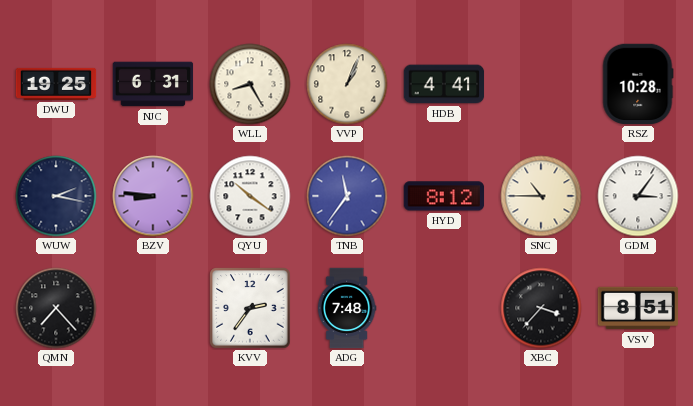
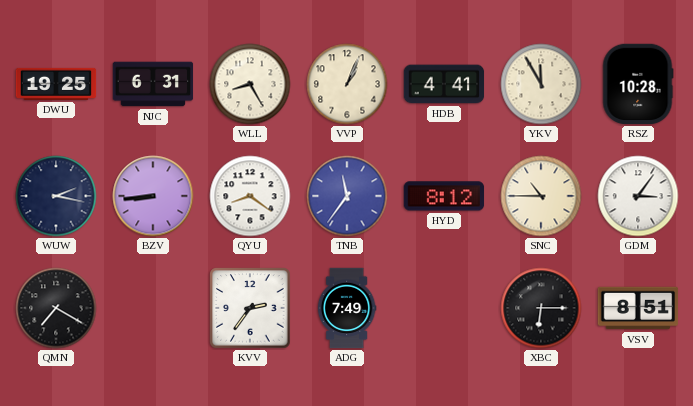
YKV: none -> 11:55
BZV: 8:46 -> 8:44
QYU: 10:21 -> 8:21
QMN: 7:23 -> 7:20
ADG: 7:48 -> 7:49
XBC: 3:37 -> 6:15
